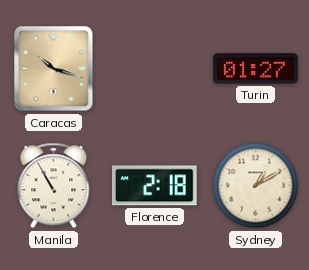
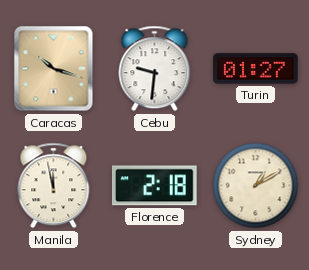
Cebu: none -> 9:31
Manila: 10:55 -> 11:58
